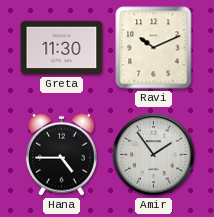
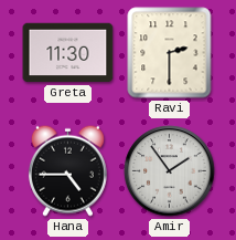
Ravi: 10:11 -> 2:30
